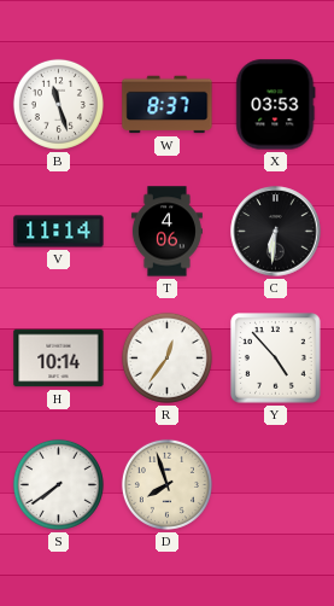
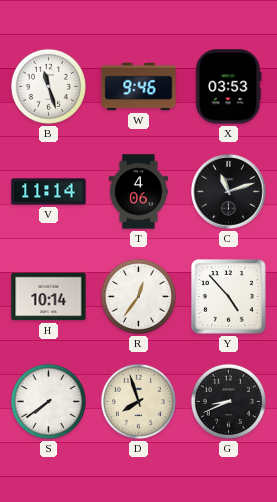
W: 8:37 -> 9:46
C: 6:31 -> 11:12
G: none -> 8:41
